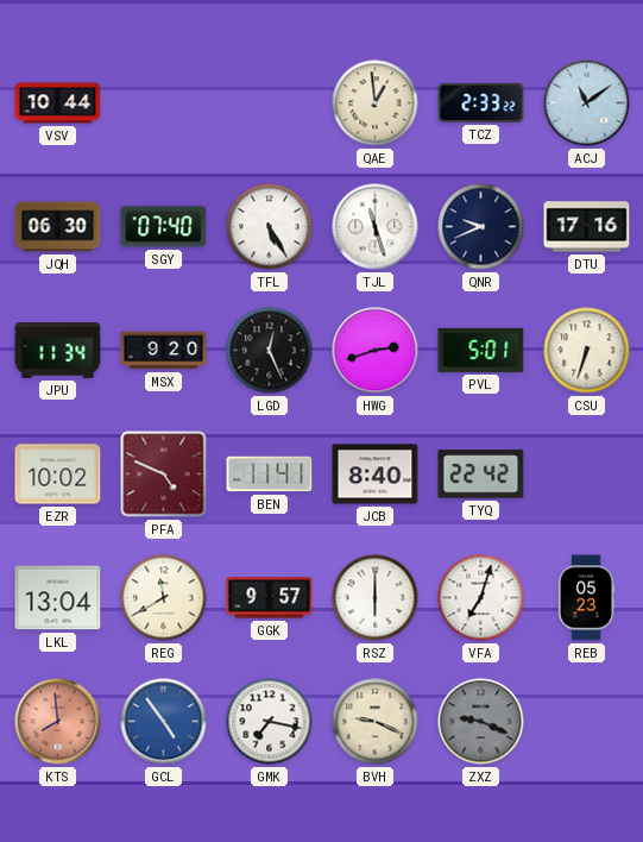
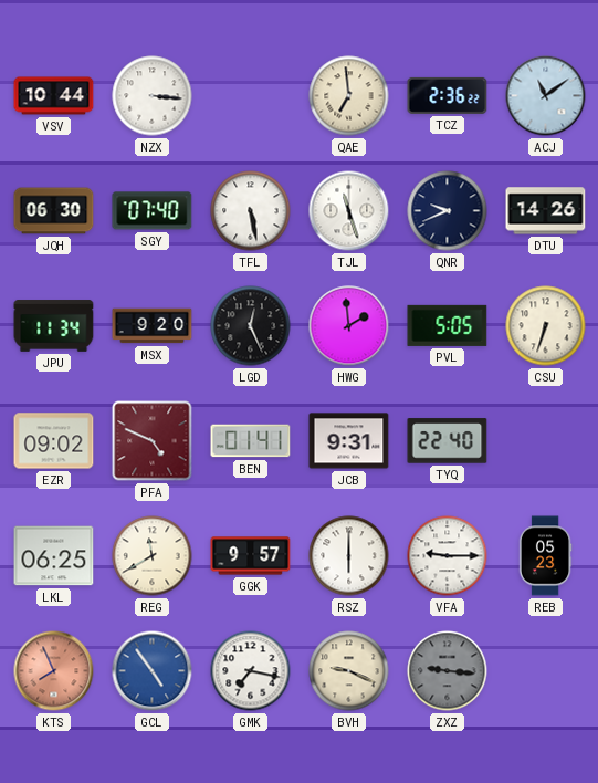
NZX: none -> 3:16
QAE: 12:59 -> 6:59
TCZ: 2:33 -> 2:36
TFL: 5:25 -> 5:28
DTU: 17:16 -> 14:26
HWG: 2:42 -> 1:59
PVL: 5:01 -> 5:05
EZR: 10:02 -> 09:02
BEN: 11:41 -> 01:41
JCB: 8:40 -> 9:31
TYQ: 22:42 -> 22:40
LKL: 13:04 -> 06:25
VFA: 7:03 -> 9:15
KTS: 7:59 -> 7:56
ZXZ: 9:19 -> 9:16
